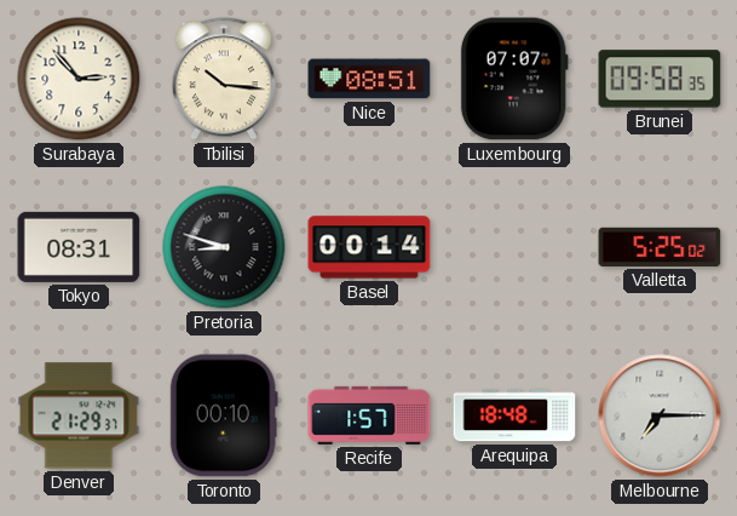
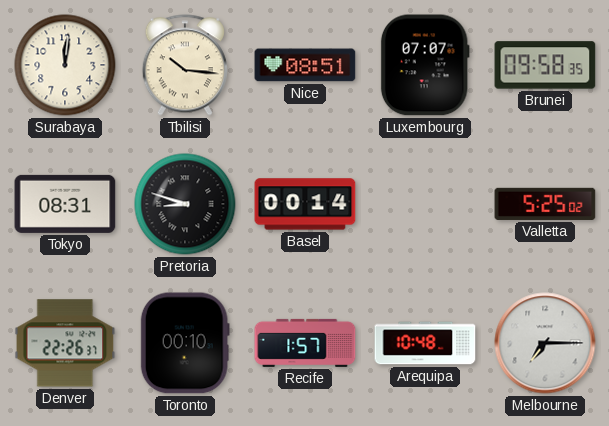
Surabaya: 2:53 -> 12:01
Denver: 21:29 -> 22:26
Arequipa: 18:48 -> 10:48
